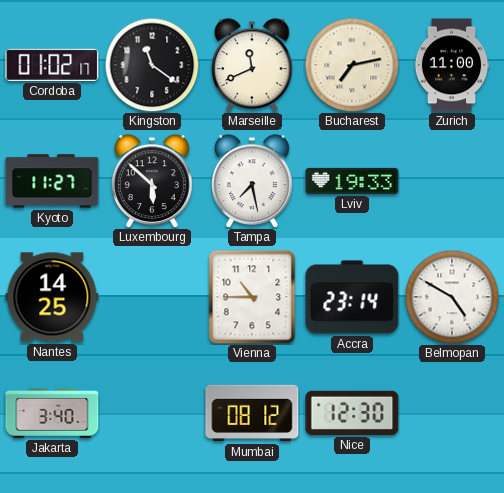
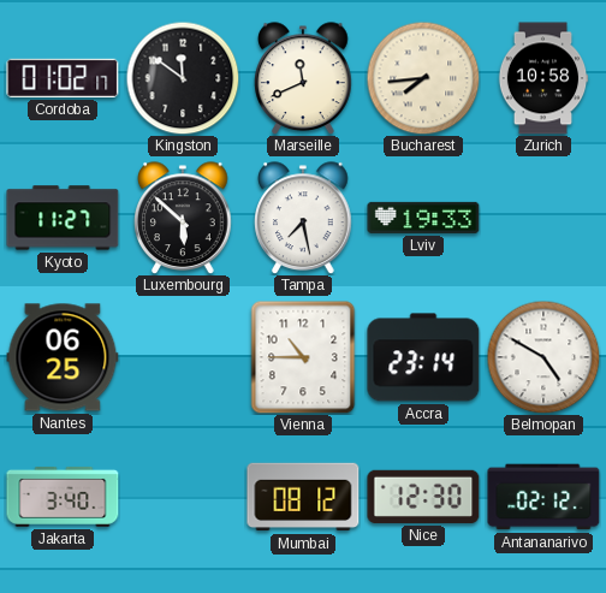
Kingston: 11:21 -> 11:51
Bucharest: 7:13 -> 7:44
Zurich: 11:00 -> 10:58
Nantes: 14:25 -> 06:25
Antananarivo: none -> 02:12
